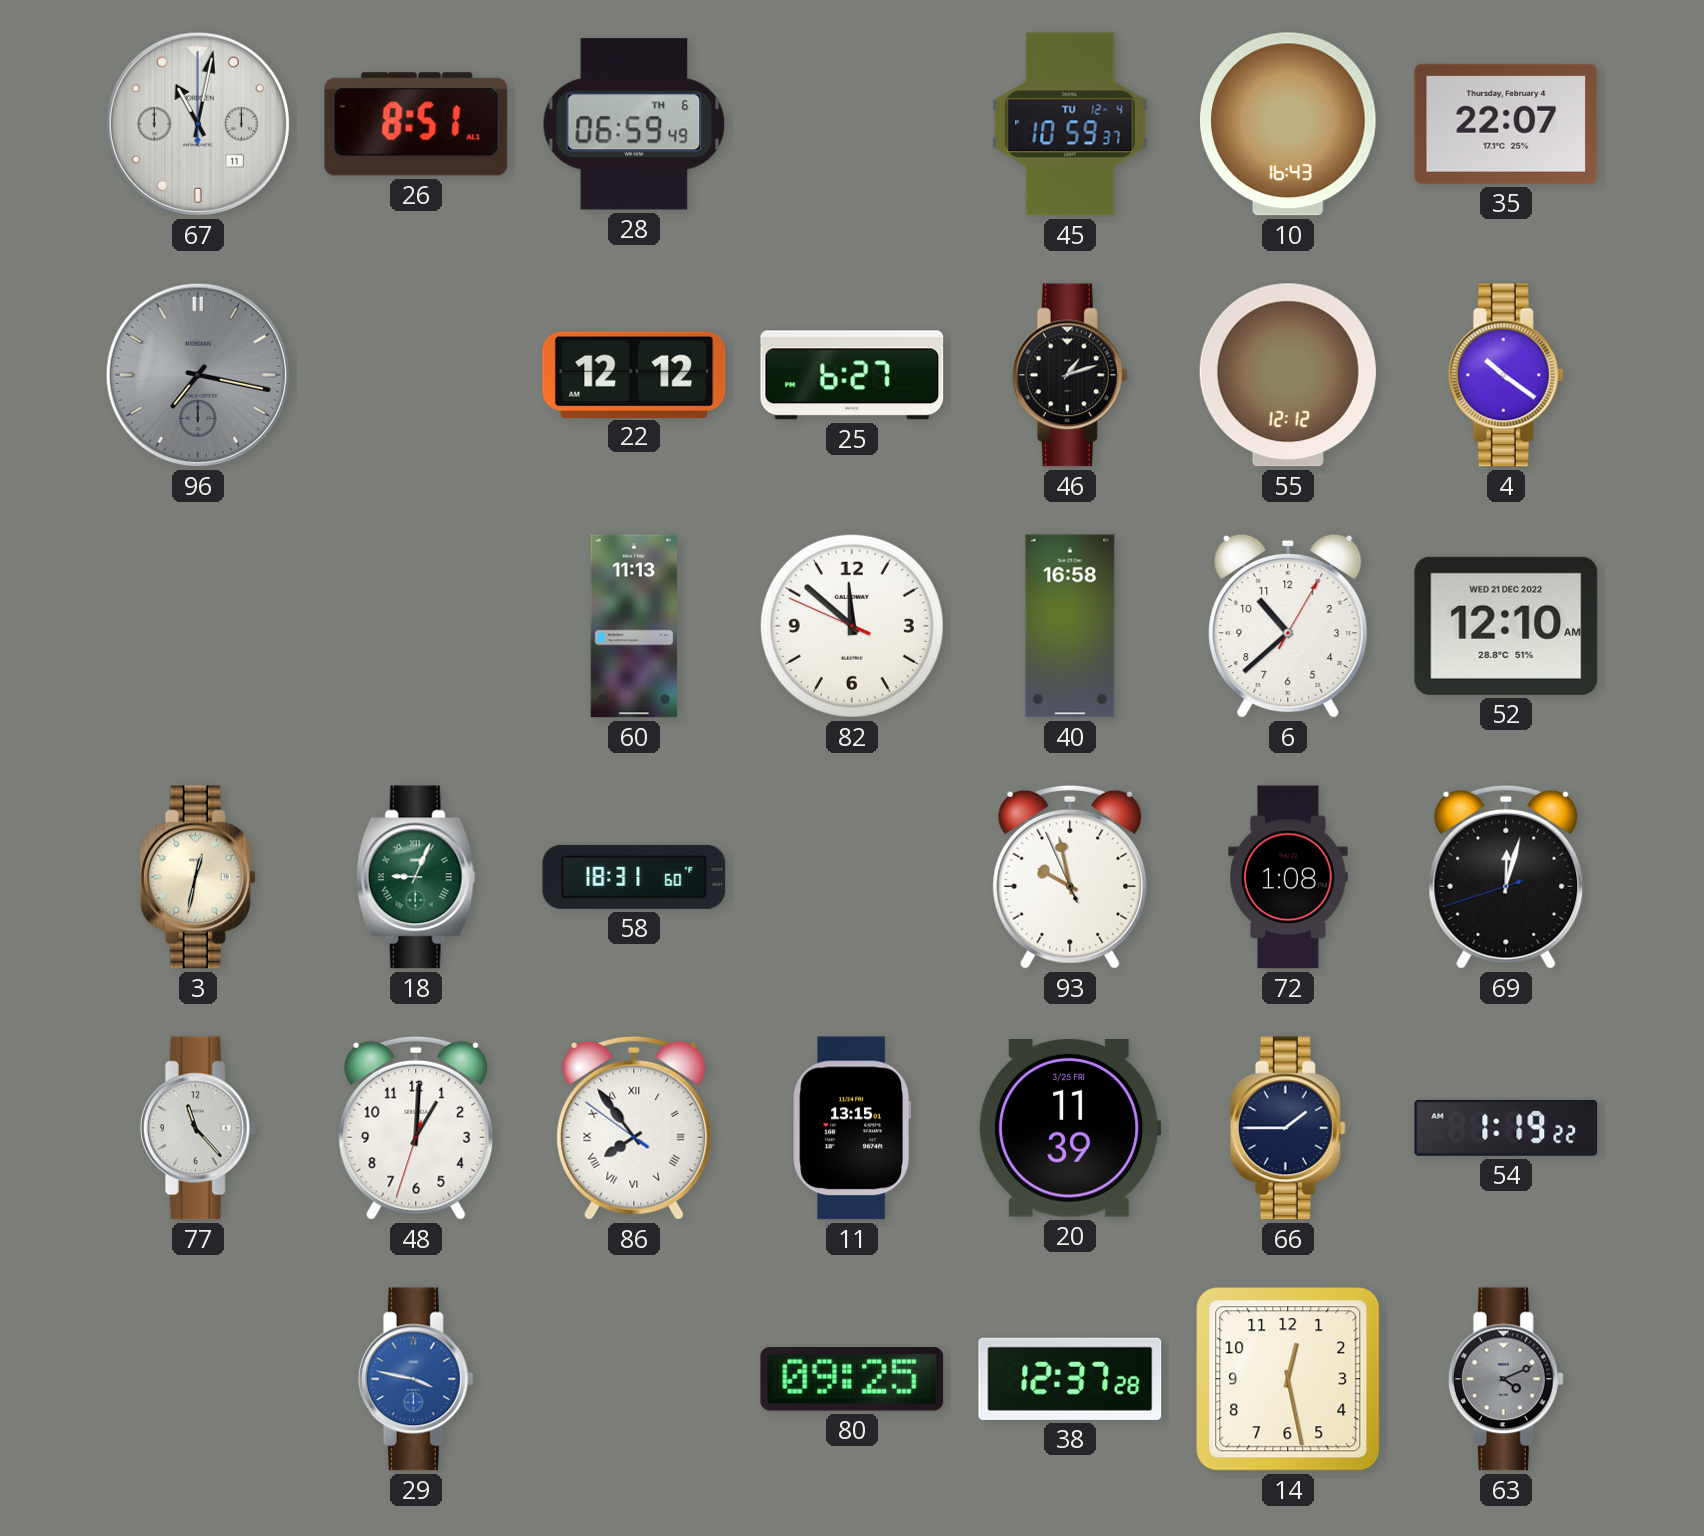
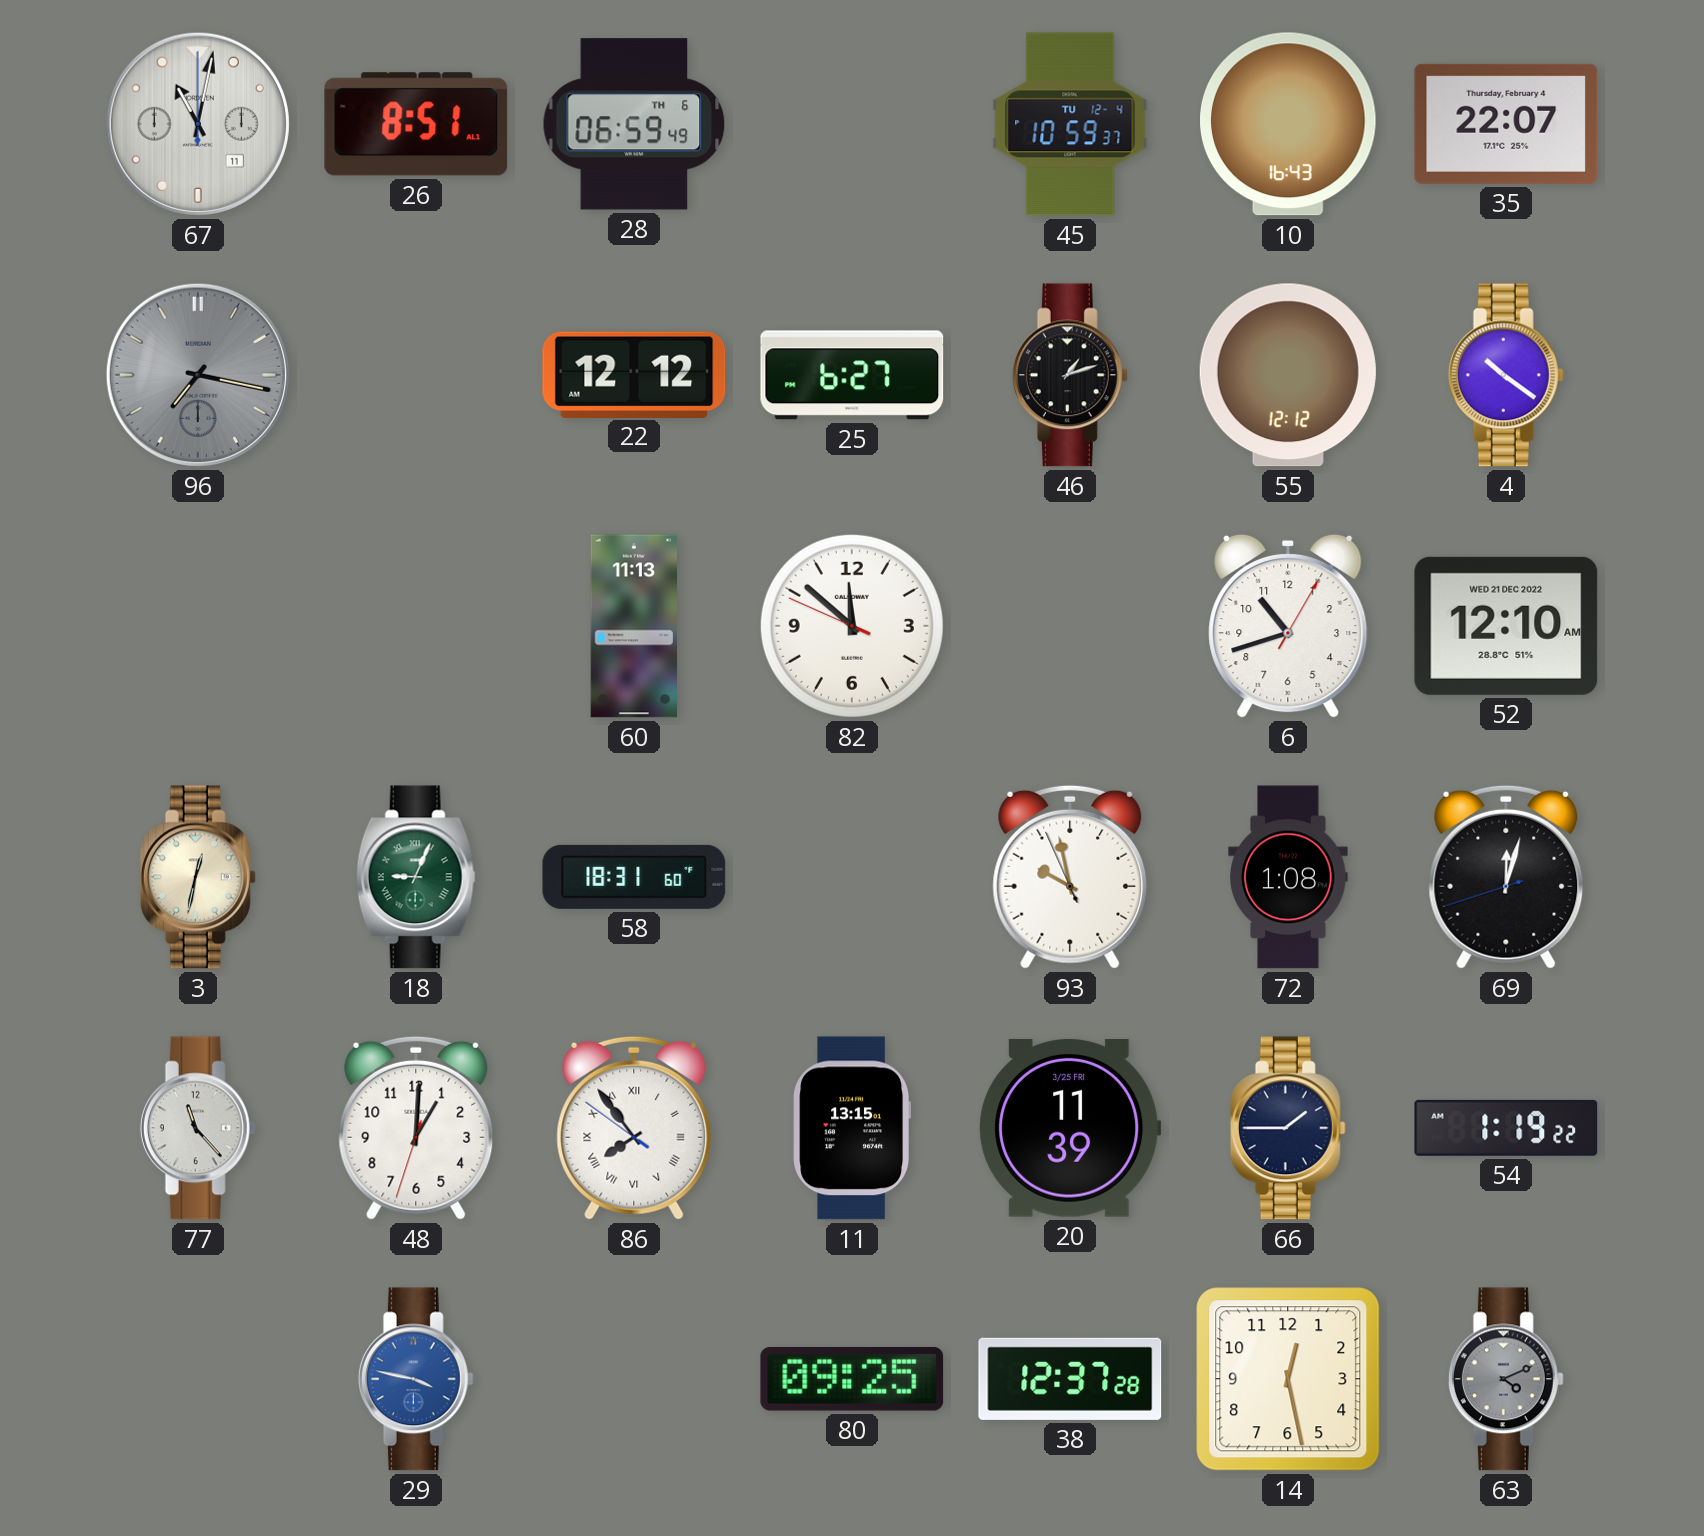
40: 16:58 -> none
6: 10:38 -> 10:42
